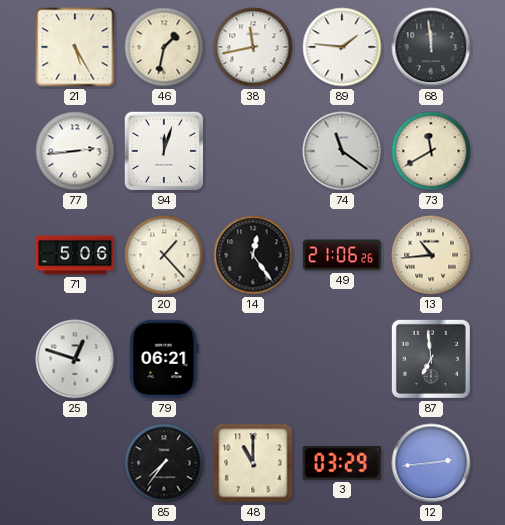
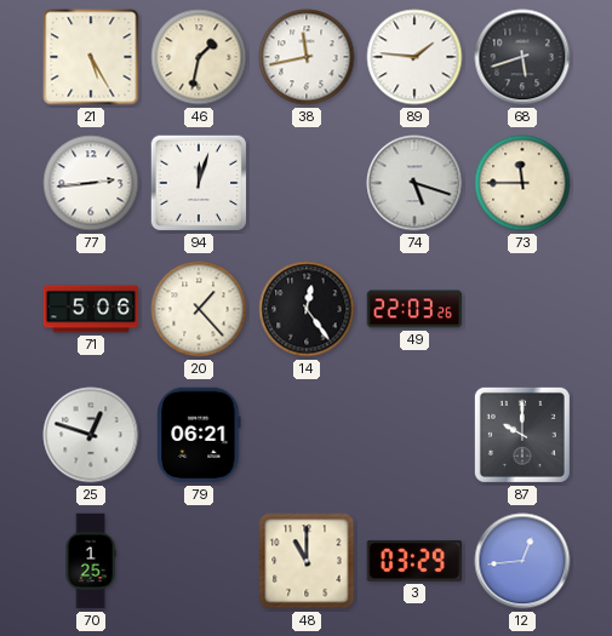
68: 11:59 -> 5:42
74: 11:21 -> 5:18
73: 11:40 -> 11:45
49: 21:06 -> 22:03
13: 10:44 -> none
87: 6:59 -> 10:00
70: none -> 1:25
85: 7:36 -> none
12: 2:44 -> 12:44
